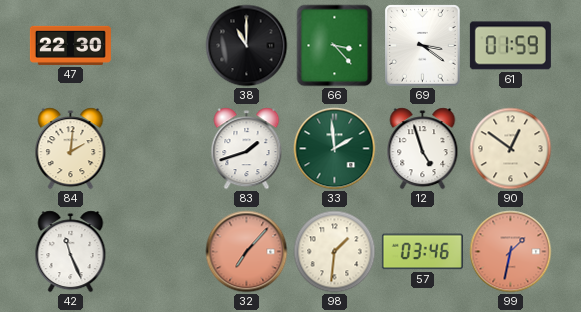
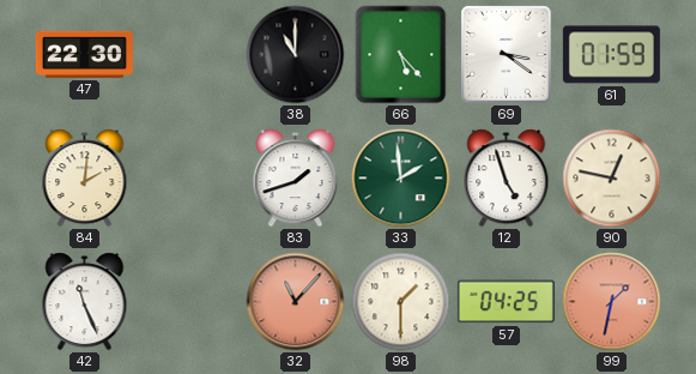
66: 3:23 -> 5:23
90: 12:51 -> 12:47
32: 7:07 -> 11:07
98: 1:31 -> 1:30
57: 03:46 -> 04:25
